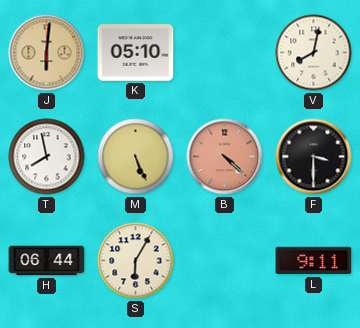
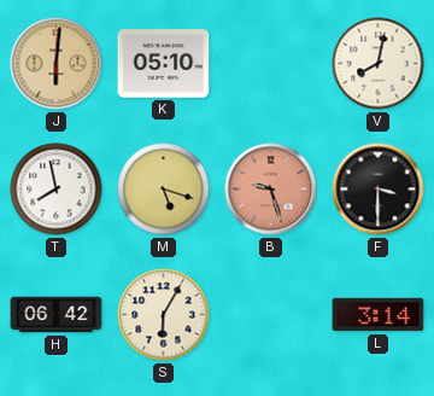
M: 5:26 -> 5:18
B: 4:22 -> 9:27
H: 06:44 -> 06:42
L: 9:11 -> 3:14
